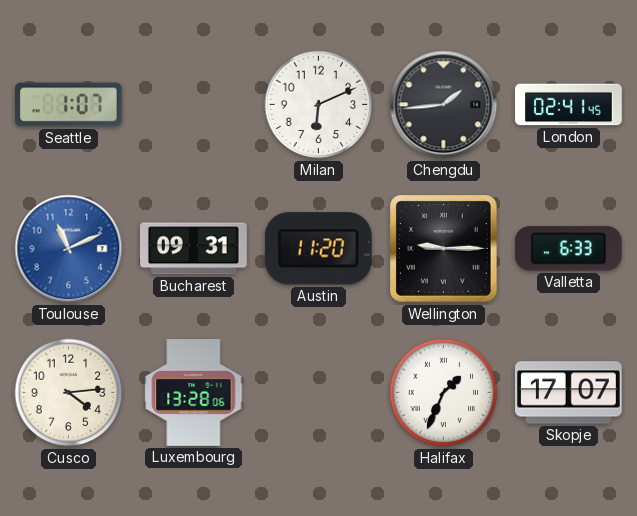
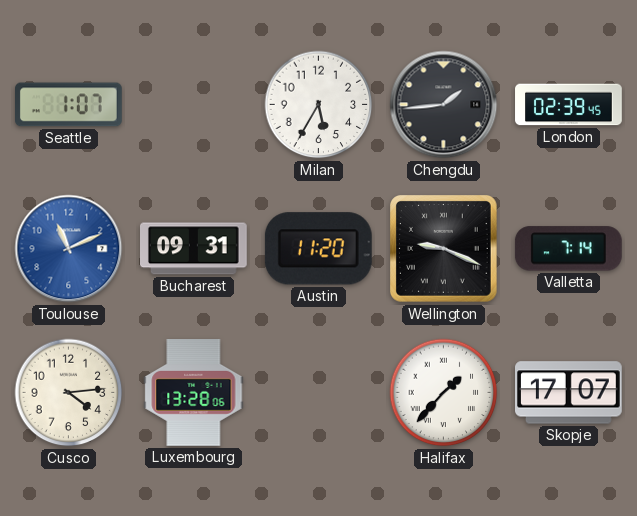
Milan: 6:11 -> 5:35
London: 02:41 -> 02:39
Wellington: 9:15 -> 9:19
Valletta: 6:33 -> 7:14
Halifax: 1:34 -> 1:37
